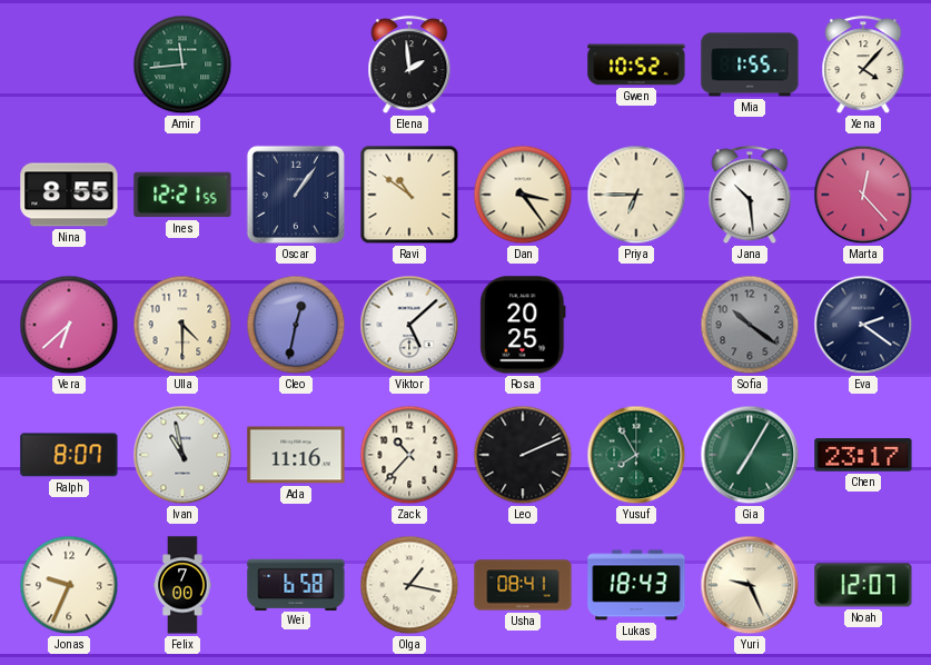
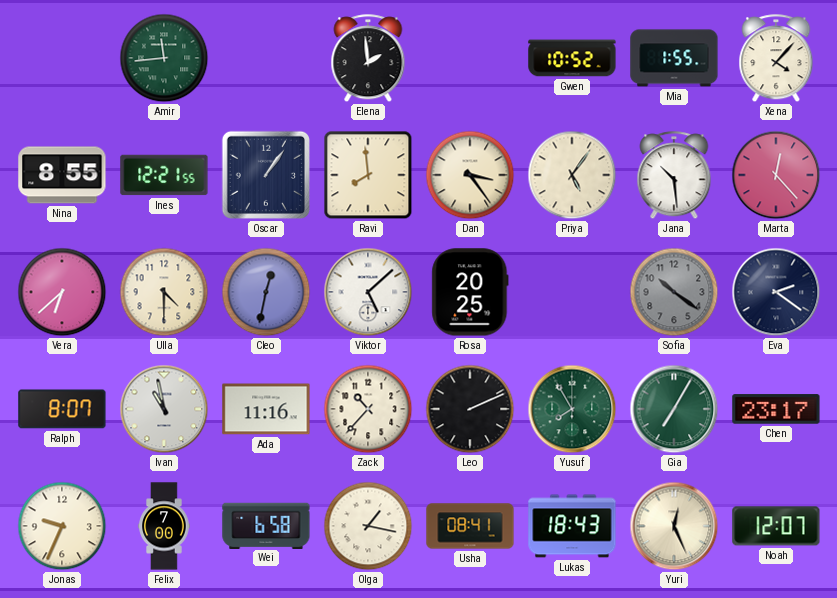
Ravi: 10:51 -> 7:59
Priya: 6:45 -> 5:06
Yuri: 9:26 -> 12:26
